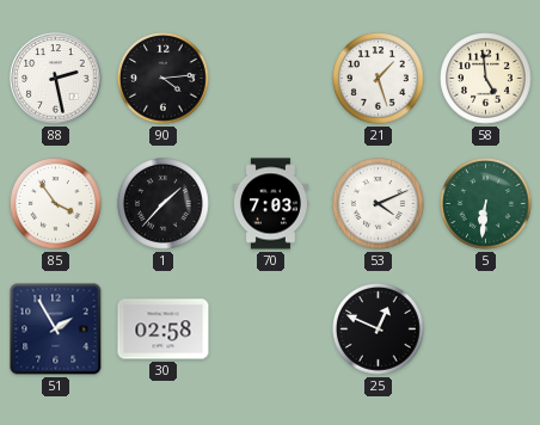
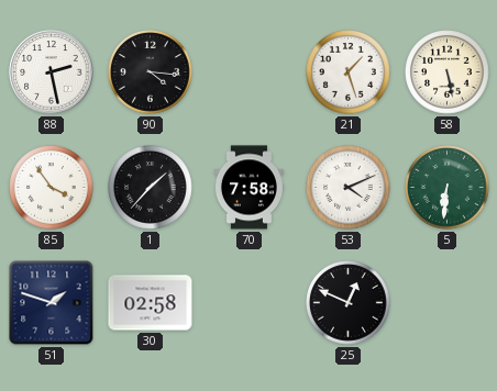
90: 4:14 -> 4:16
58: 4:59 -> 5:28
70: 7:03 -> 7:58
51: 1:55 -> 1:48
